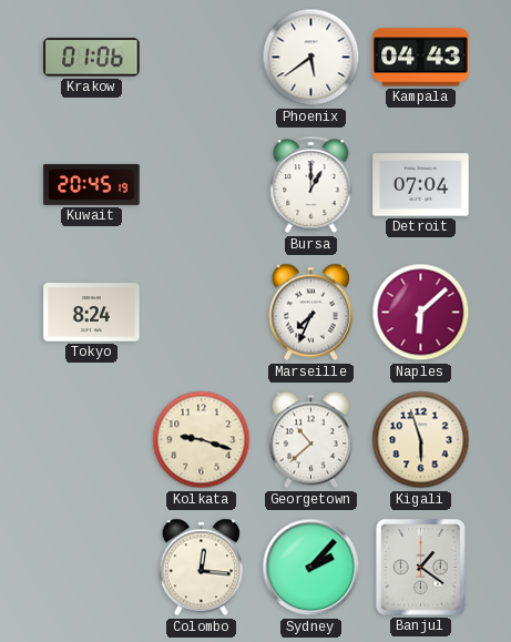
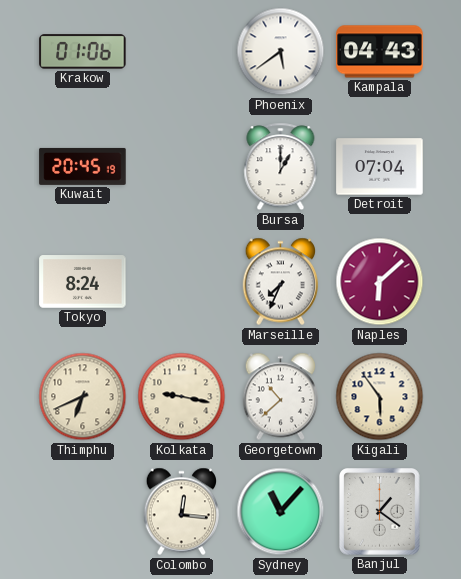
Thimphu: none -> 6:41
Kolkata: 9:18 -> 9:17
Kigali: 5:57 -> 5:54
Sydney: 2:07 -> 11:07
